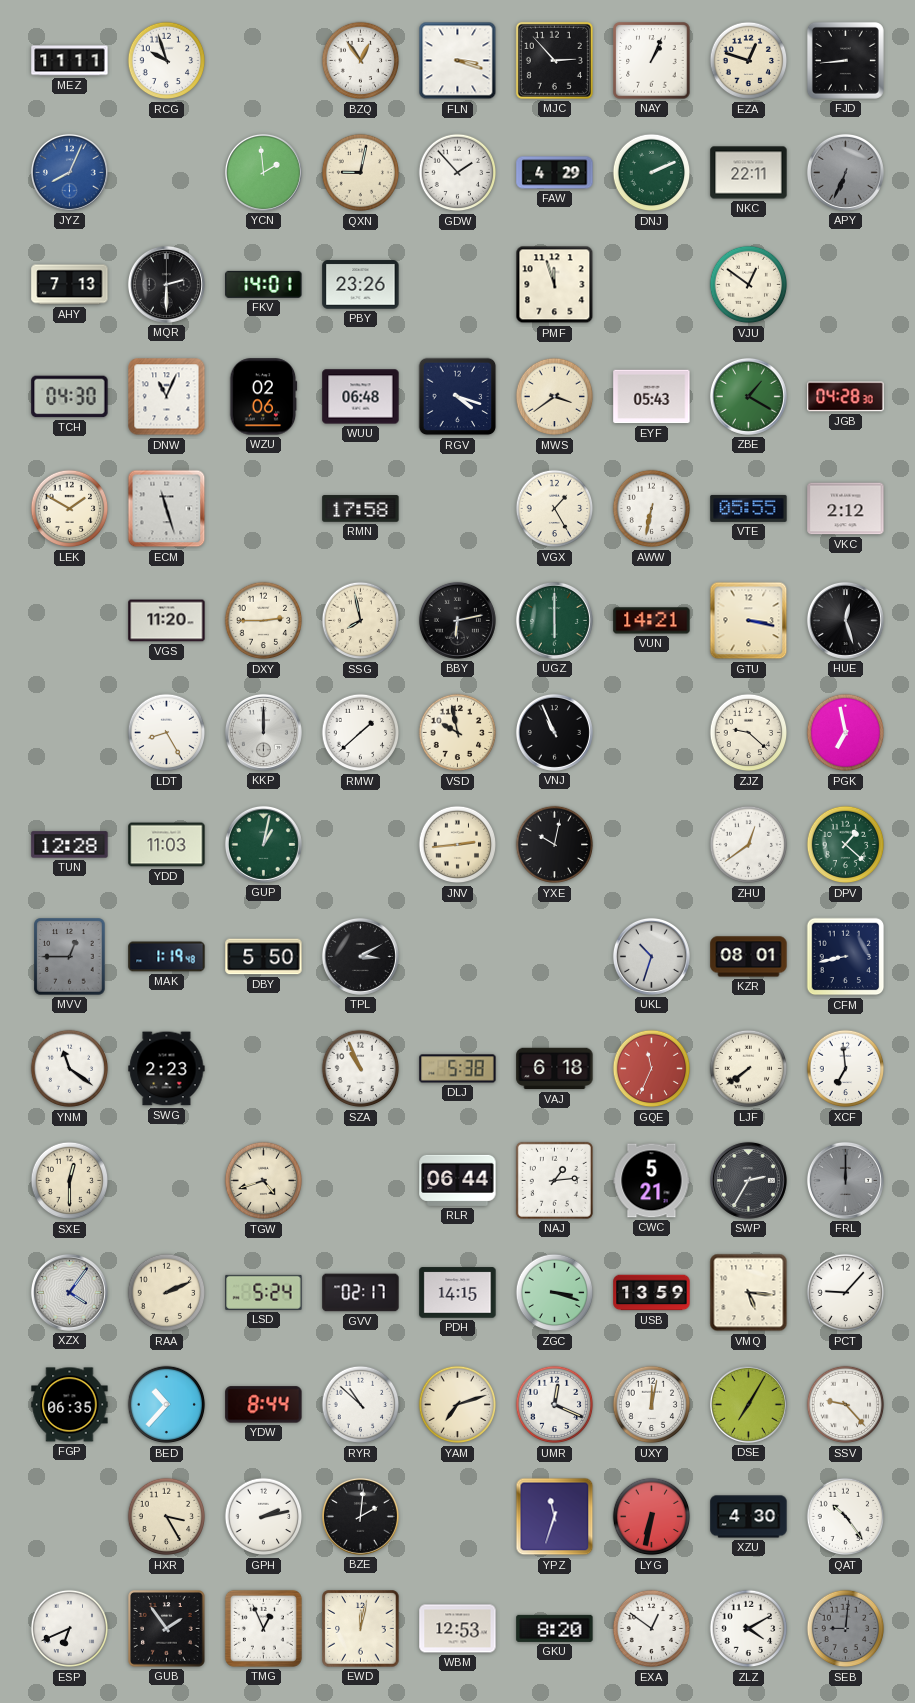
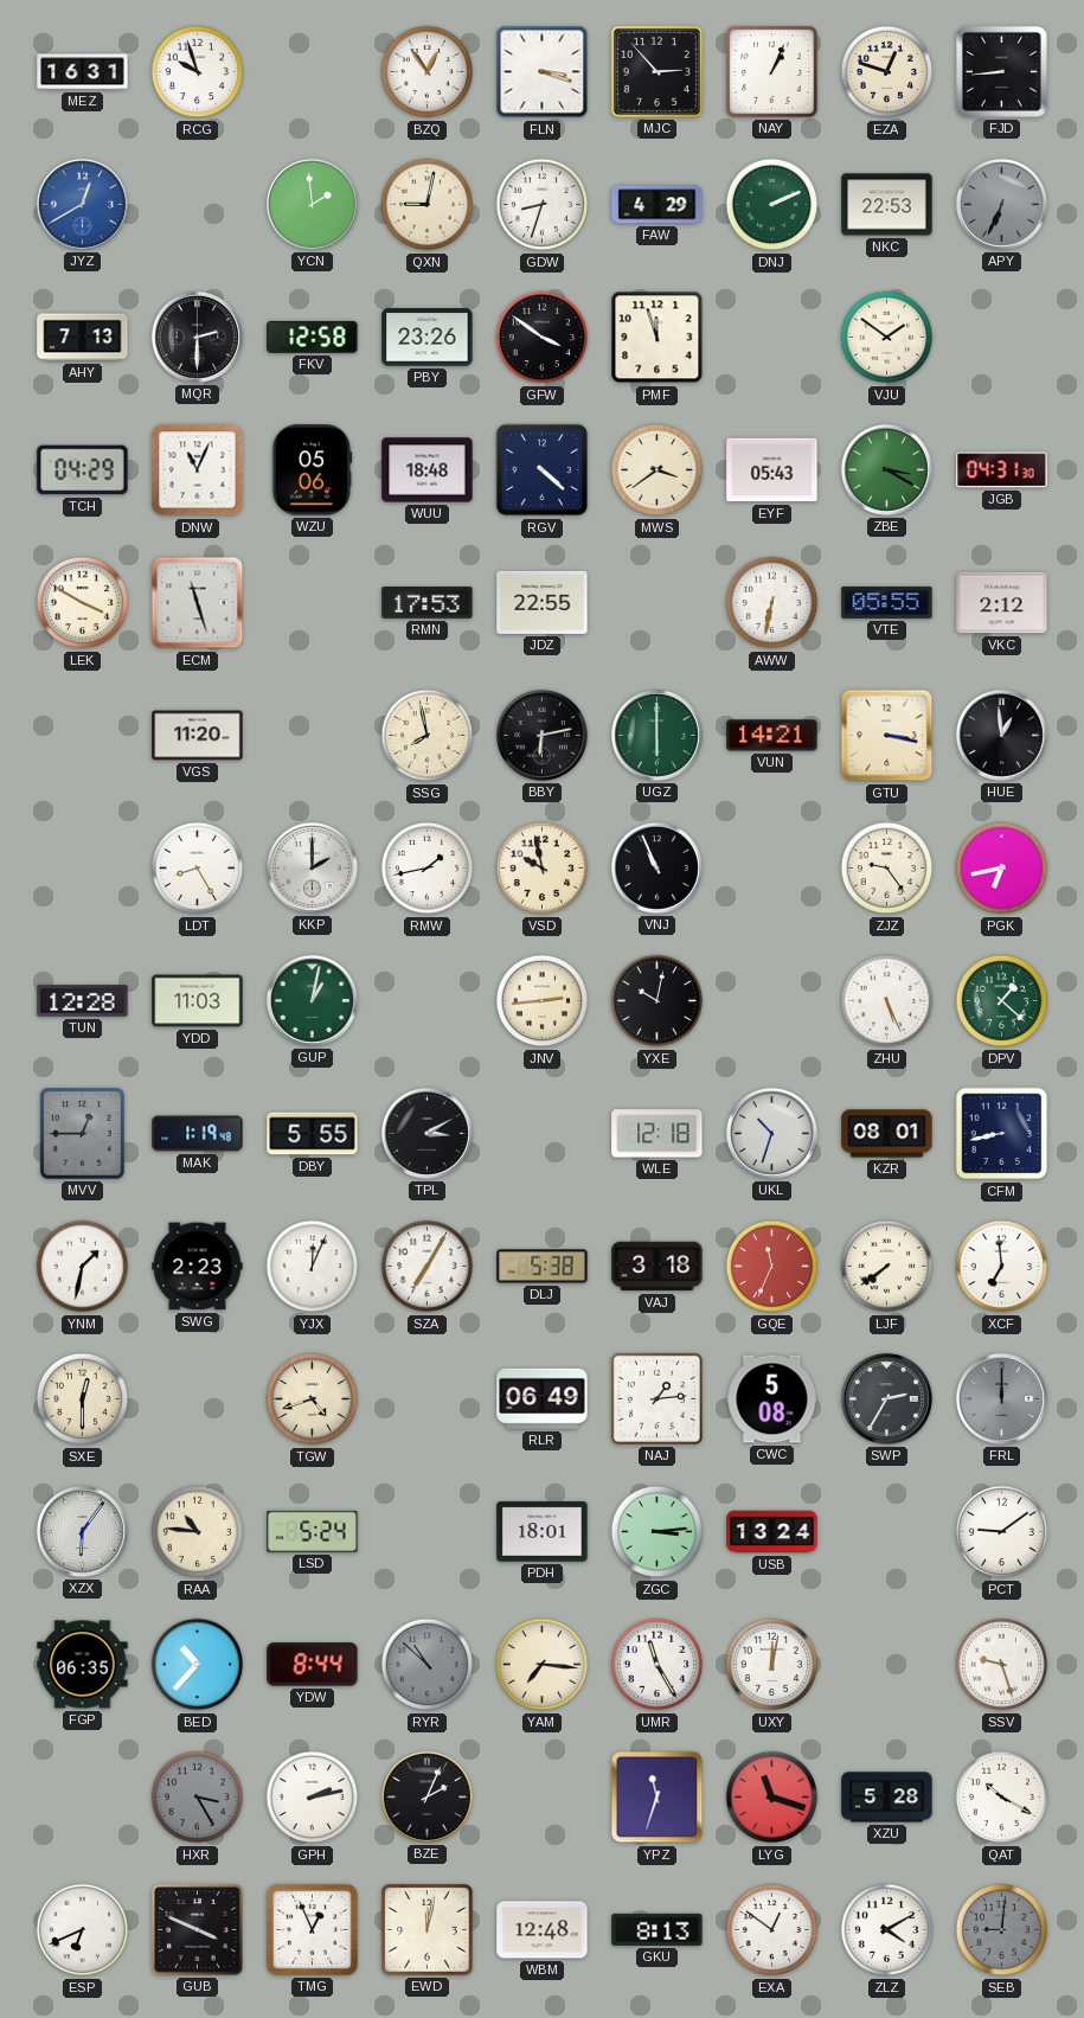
MEZ: 11:11 -> 16:31
JYZ: 8:04 -> 12:40
GDW: 1:53 -> 8:33
NKC: 22:11 -> 22:53
FKV: 14:01 -> 12:58
GFW: none -> 3:51
VJU: 12:51 -> 1:51
TCH: 04:30 -> 04:29
WZU: 02:06 -> 05:06
WUU: 06:48 -> 18:48
RGV: 4:18 -> 4:22
ZBE: 1:20 -> 3:20
JGB: 04:28 -> 04:31
LEK: 1:50 -> 3:50
RMN: 17:58 -> 17:53
JDZ: none -> 22:55
VGX: 1:25 -> none
DXY: 2:45 -> none
HUE: 12:27 -> 12:59
KKP: 12:00 -> 2:00
RMW: 1:38 -> 1:43
ZJZ: 9:22 -> 9:24
PGK: 6:58 -> 6:43
ZHU: 12:39 -> 5:26
DBY: 5:50 -> 5:55
WLE: none -> 12:18
YNM: 11:21 -> 1:32
YJX: none -> 12:04
SZA: 10:56 -> 7:05
VAJ: 6:18 -> 3:18
RLR: 06:44 -> 06:49
CWC: 5:21 -> 5:08
XZX: 4:06 -> 6:06
RAA: 2:11 -> 10:46
GVV: 02:17 -> none
PDH: 14:15 -> 18:01
ZGC: 3:18 -> 3:14
USB: 13:59 -> 13:24
VMQ: 5:16 -> none
PCT: 9:07 -> 9:09
RYR dial: white -> grey
YAM: 7:12 -> 7:16
UMR: 12:19 -> 11:25
DSE: 7:05 -> none
SSV: 9:23 -> 9:27
HXR dial: cream -> grey
BZE: 2:01 -> 2:04
LYG: 6:32 -> 11:18
XZU: 4:30 -> 5:28
QAT: 10:24 -> 10:20
GUB: 1:54 -> 3:49
WBM: 12:53 -> 12:48
GKU: 8:20 -> 8:13
